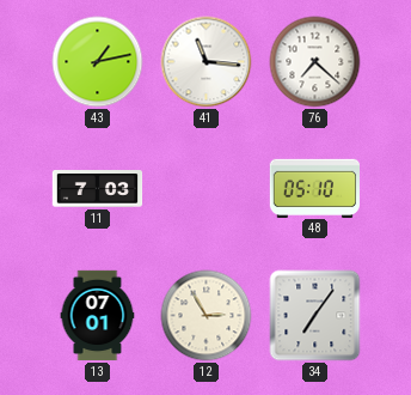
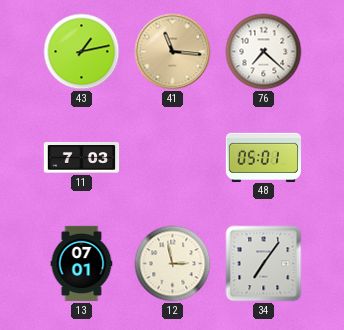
41 dial: white -> champagne
48: 05:10 -> 05:01
12: 2:55 -> 2:58
